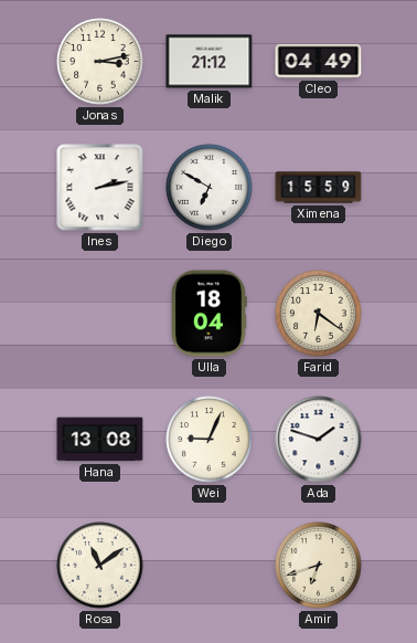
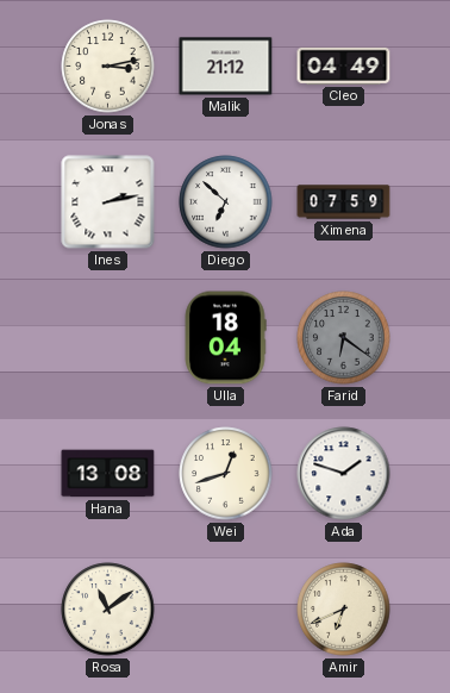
Diego: 6:50 -> 6:52
Ximena: 15:59 -> 07:59
Farid dial: cream -> grey
Wei: 9:04 -> 12:42
Amir: 6:42 -> 6:41
